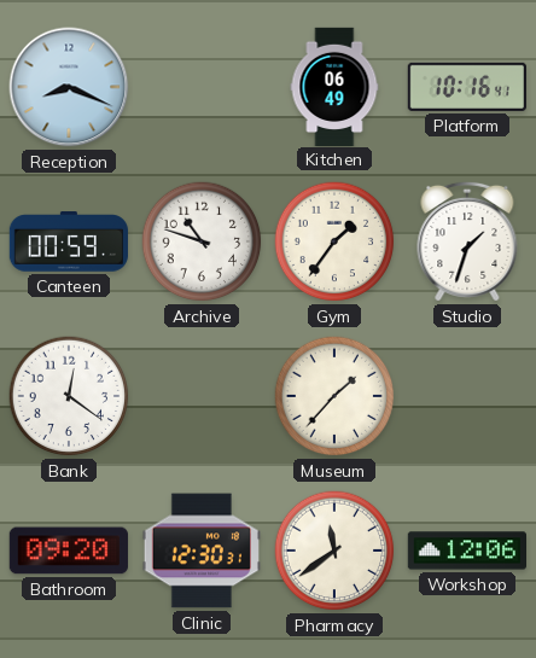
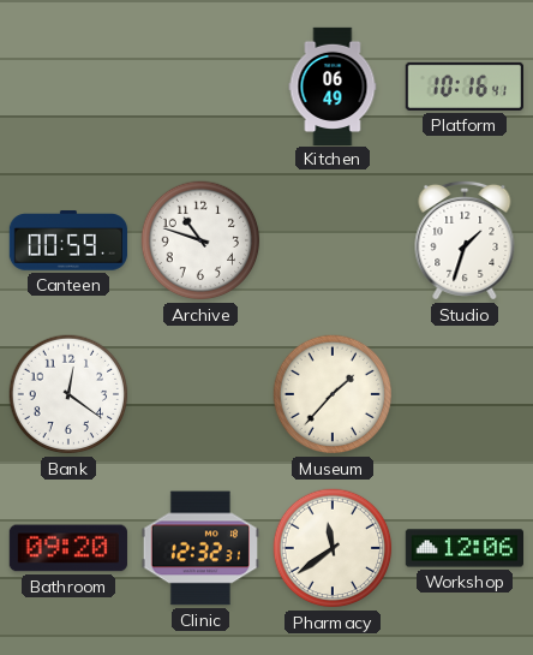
Reception: 8:19 -> none
Gym: 1:36 -> none
Clinic: 12:30 -> 12:32
